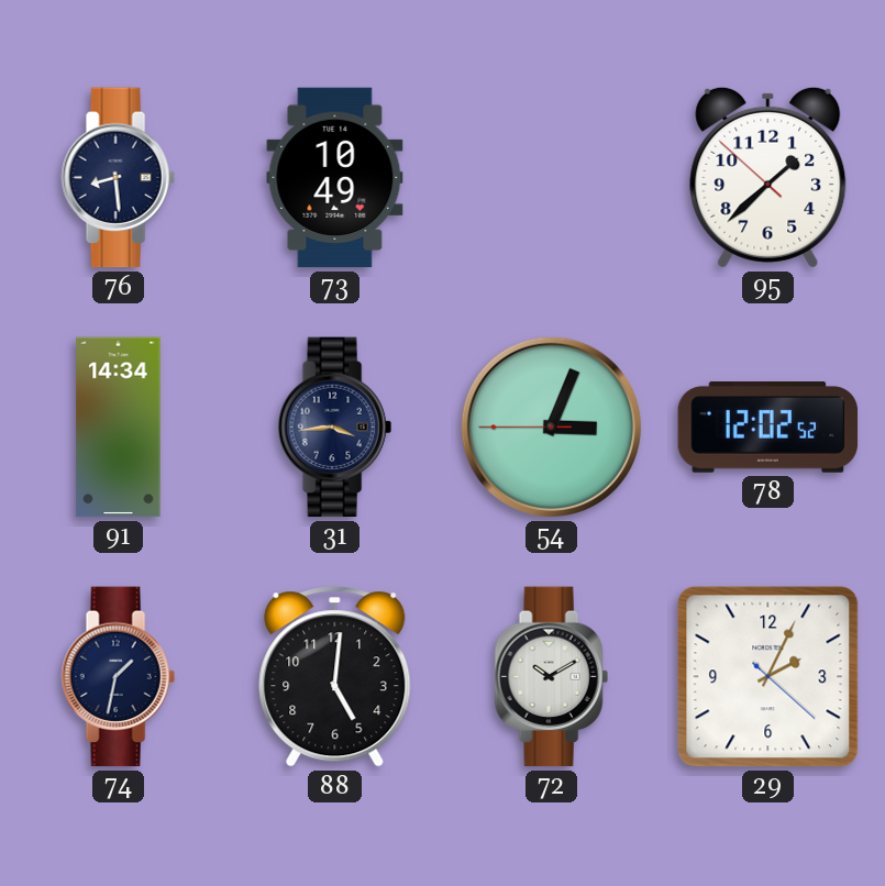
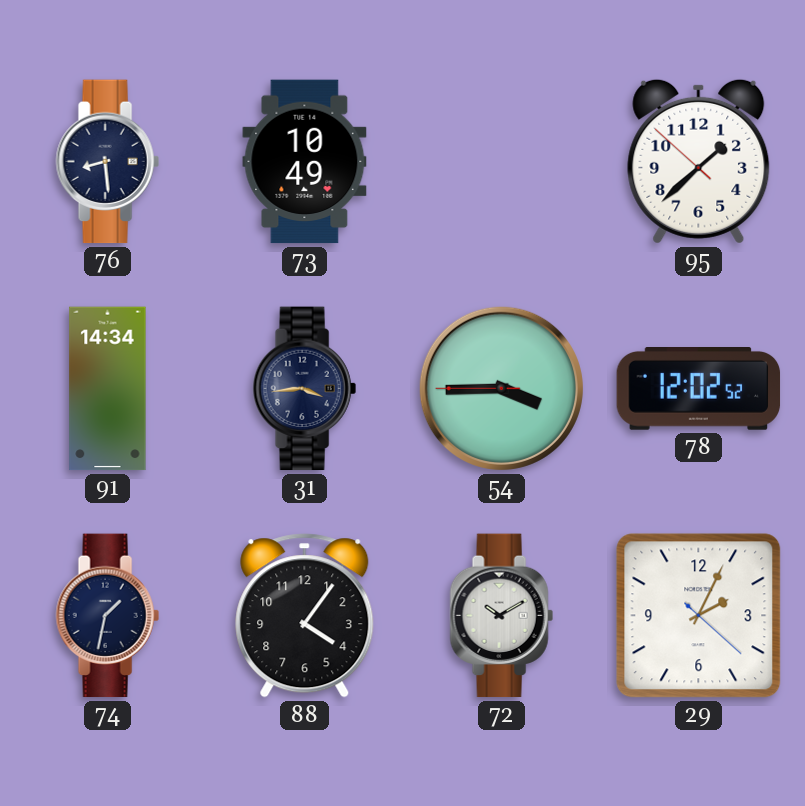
54: 3:03 -> 3:44
88: 5:01 -> 4:06
